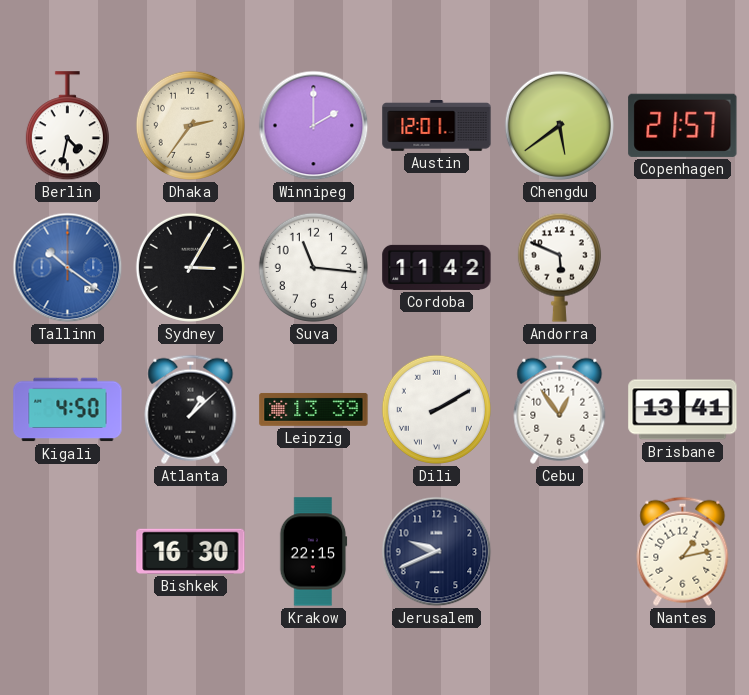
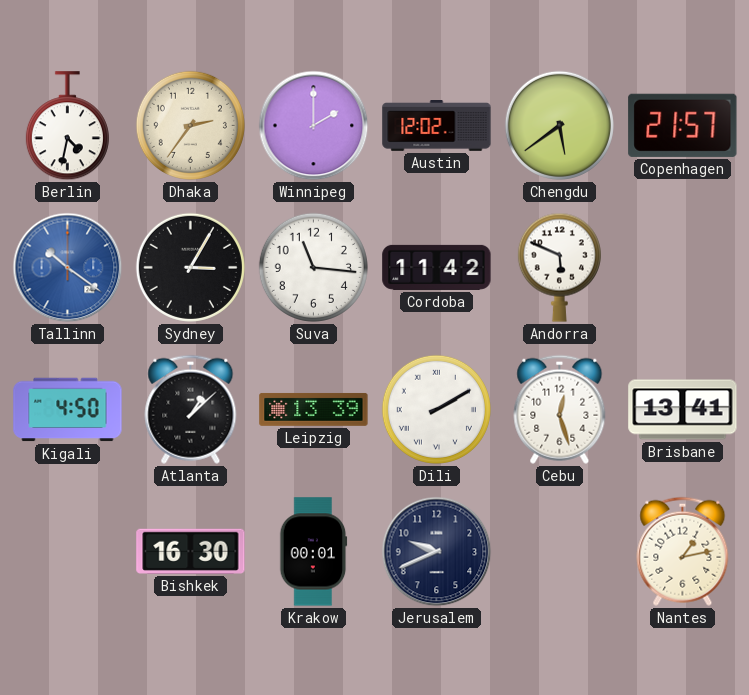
Austin: 12:01 -> 12:02
Cebu: 12:54 -> 12:27
Krakow: 22:15 -> 00:01
